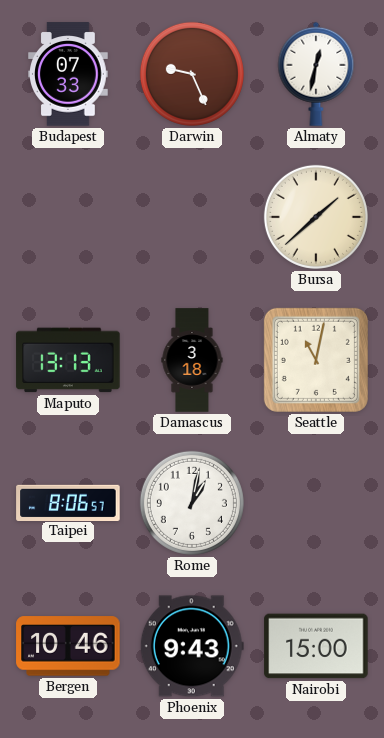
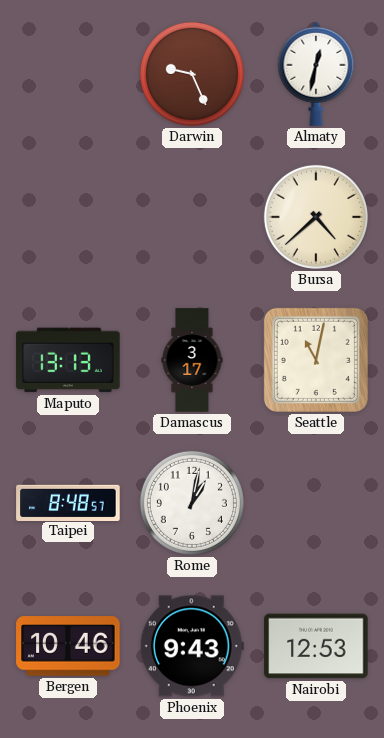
Budapest: 07:33 -> none
Bursa: 1:38 -> 4:38
Damascus: 3:18 -> 3:17
Taipei: 8:06 -> 8:48
Nairobi: 15:00 -> 12:53
